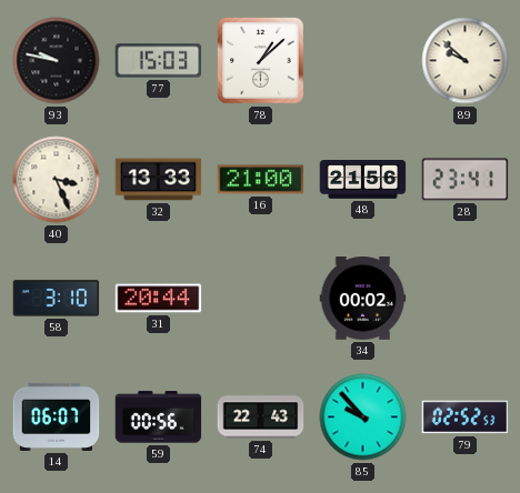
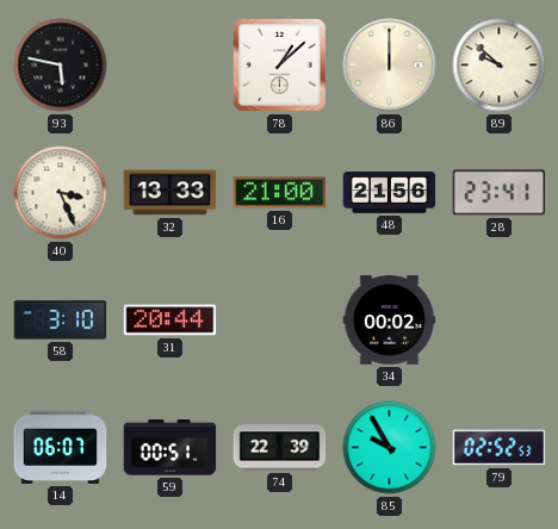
93: 9:47 -> 5:47
77: 15:03 -> none
86: none -> 12:00
59: 00:56 -> 00:51
74: 22:43 -> 22:39
85: 9:53 -> 9:55
